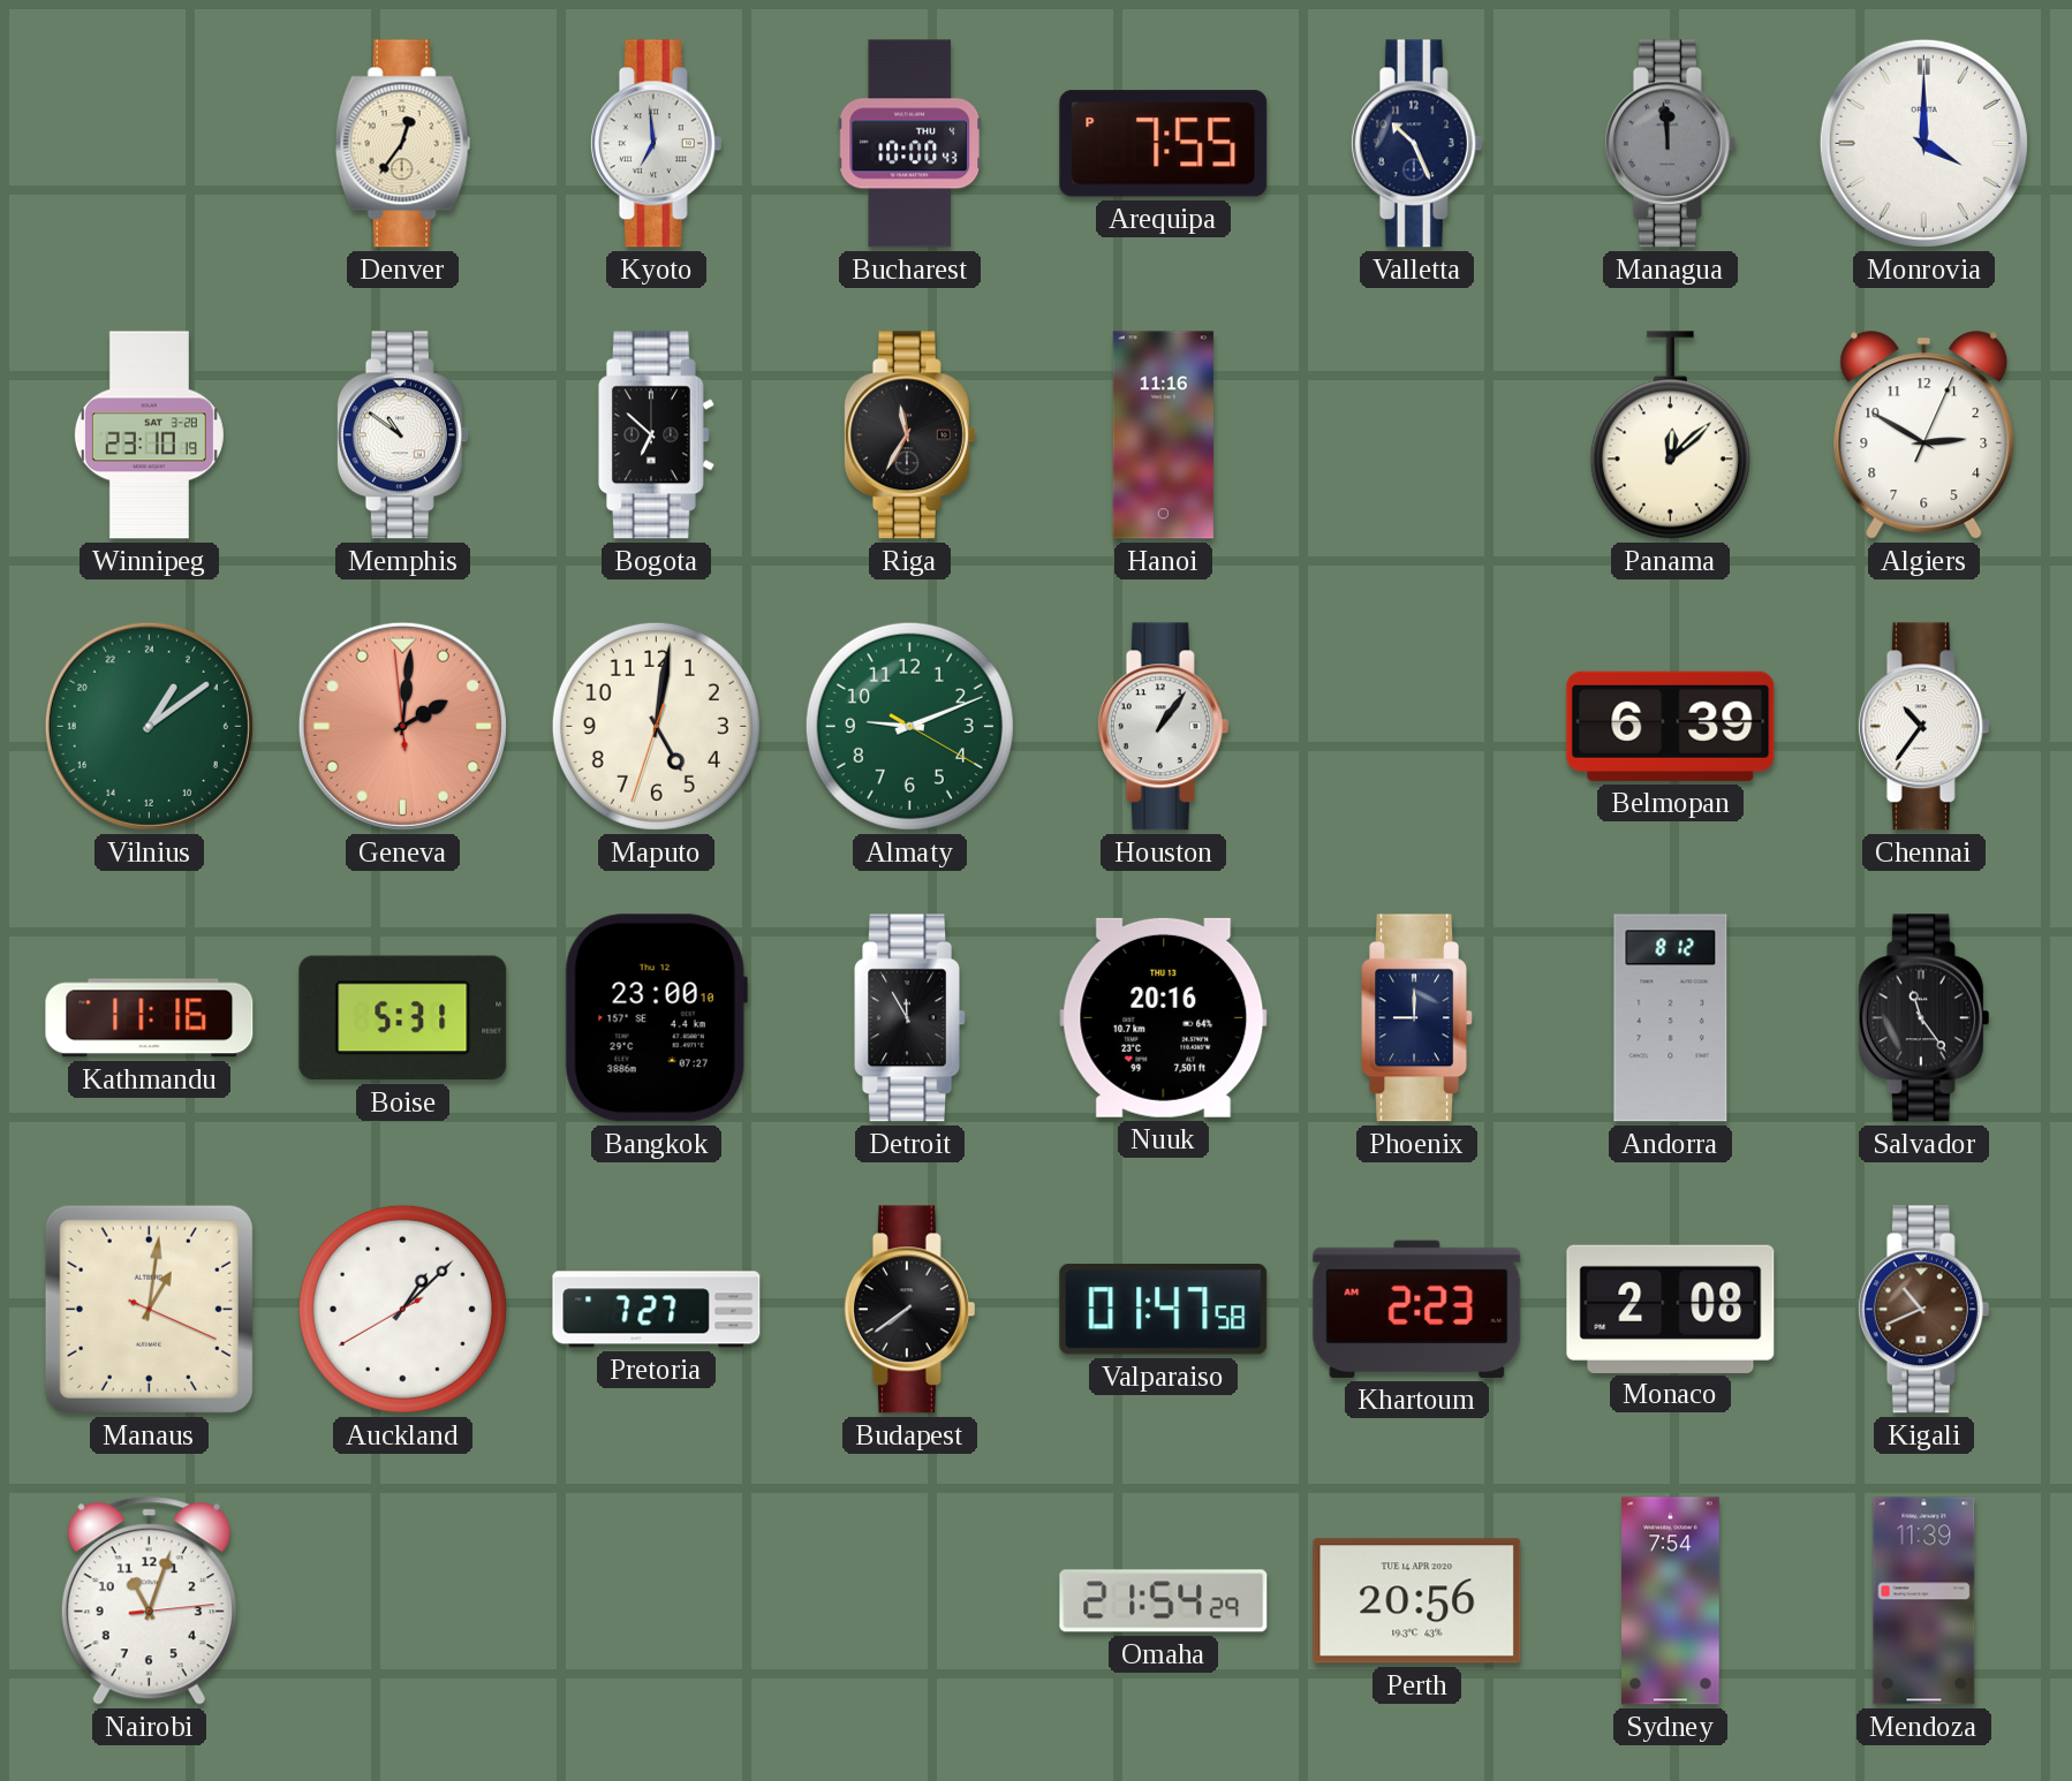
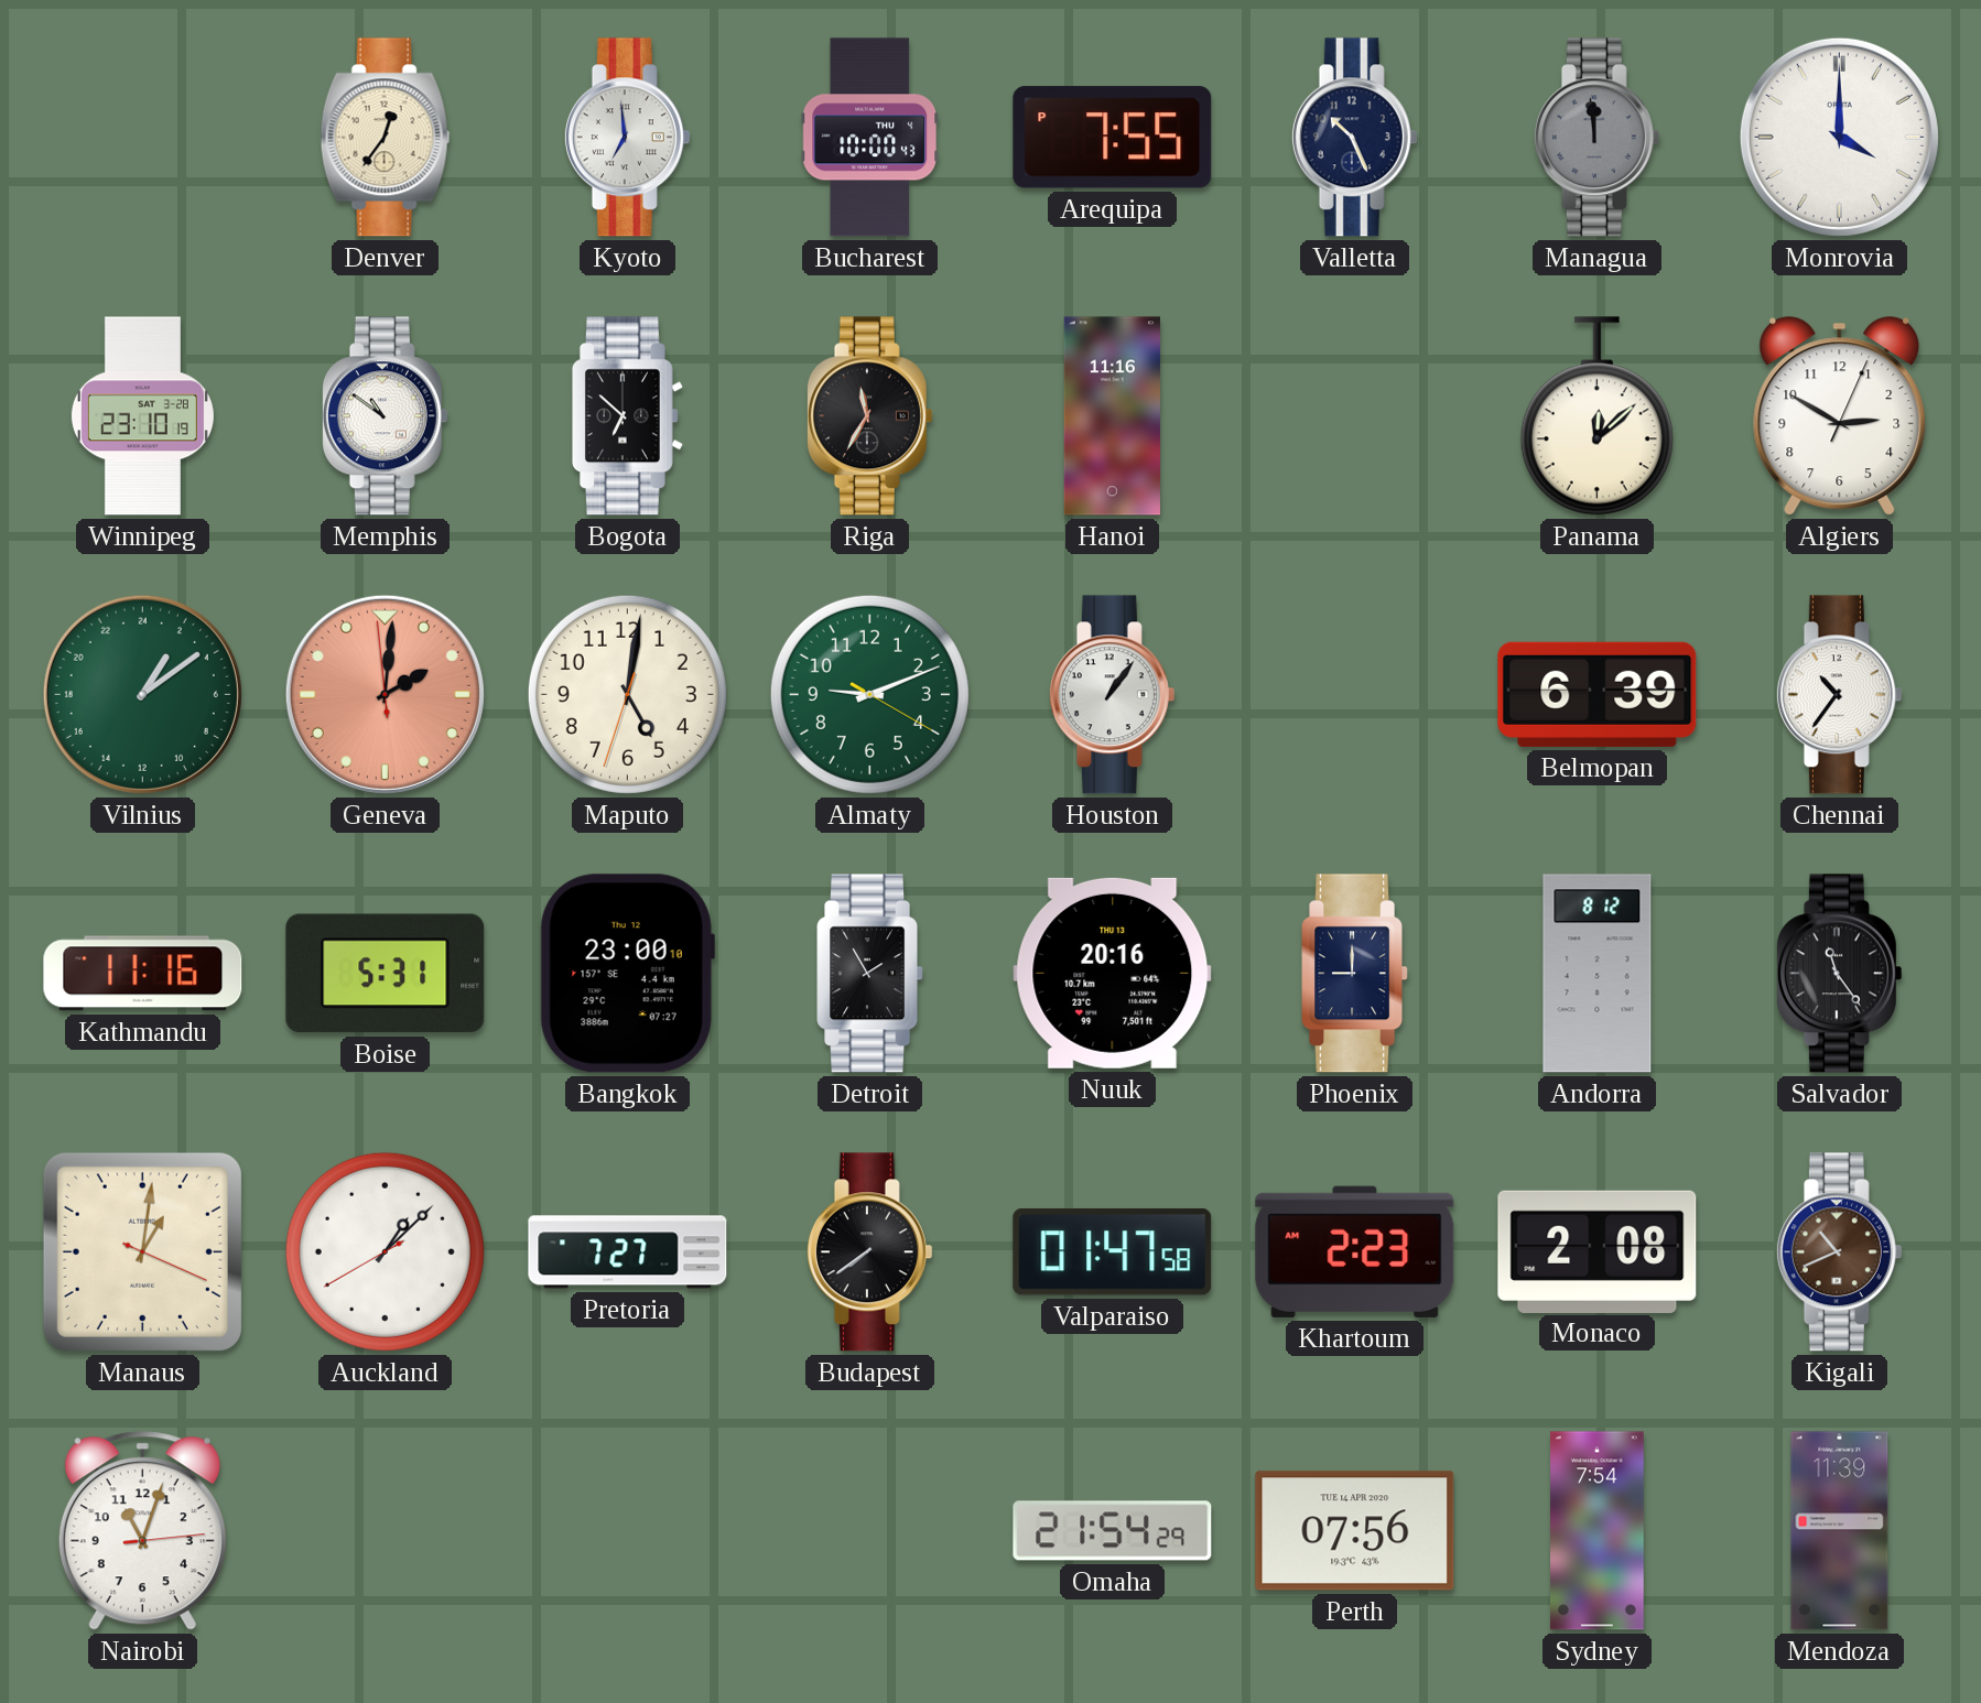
Detroit: 11:55 -> 1:55
Perth: 20:56 -> 07:56
